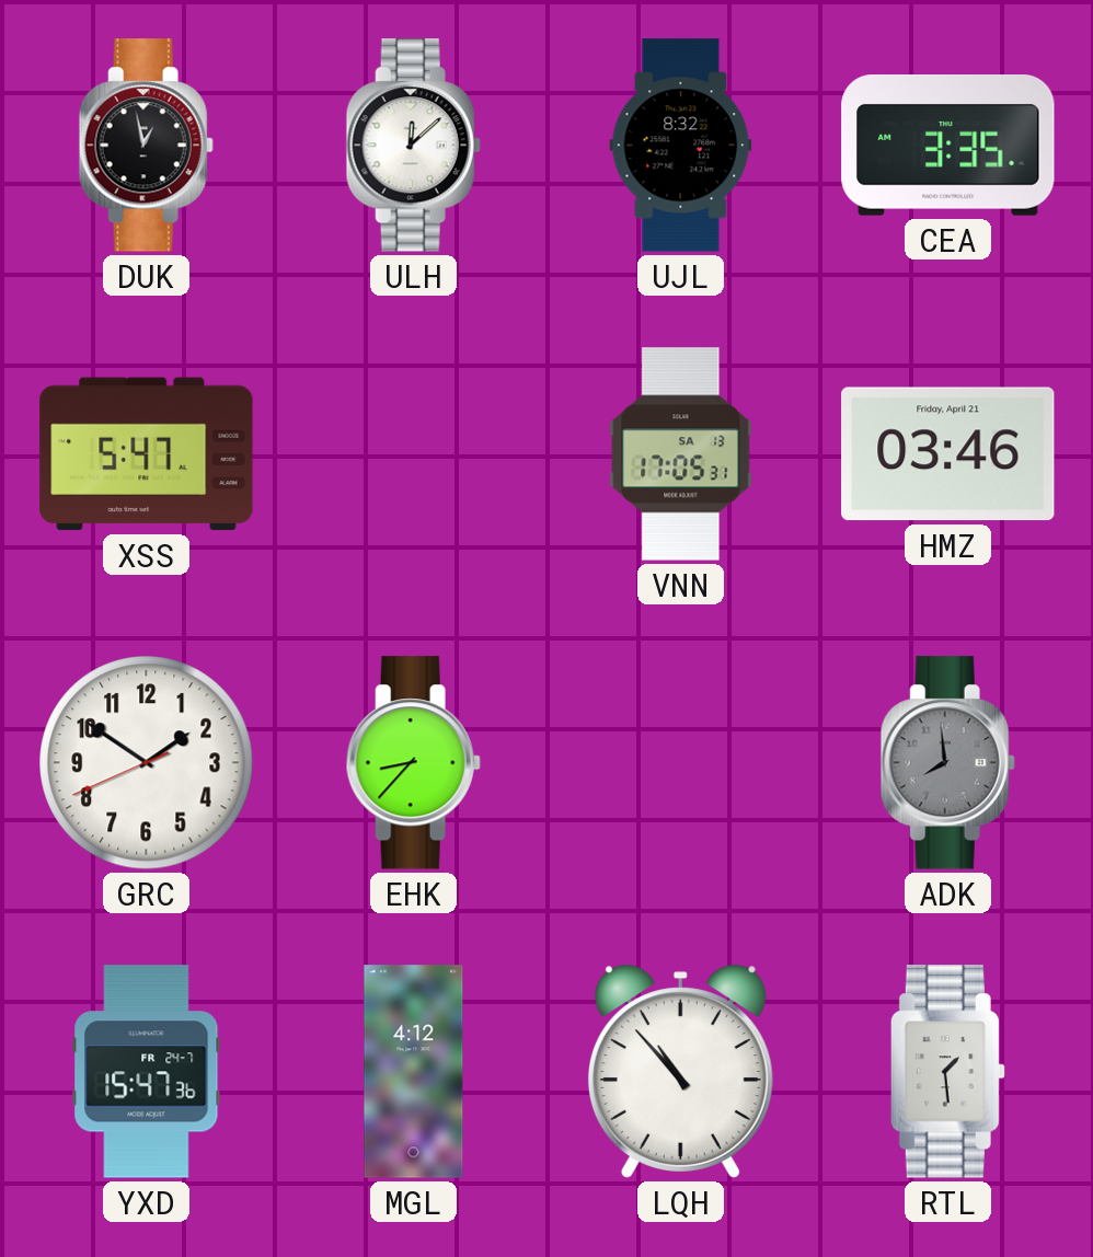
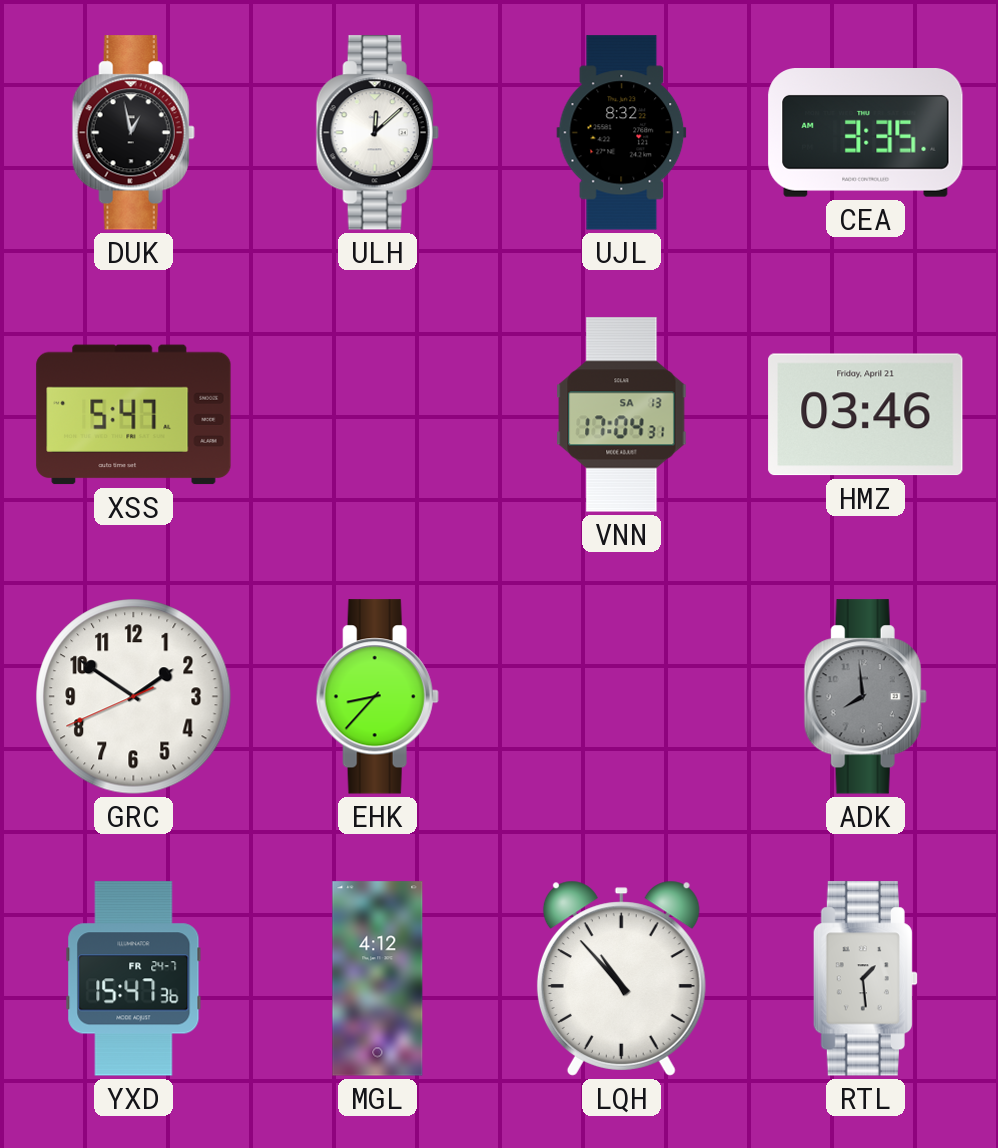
VNN: 17:05 -> 17:04
